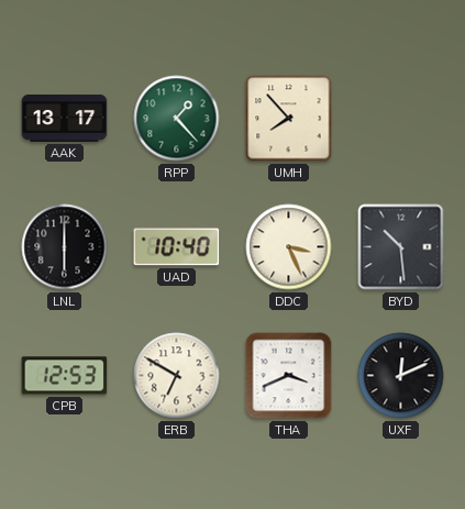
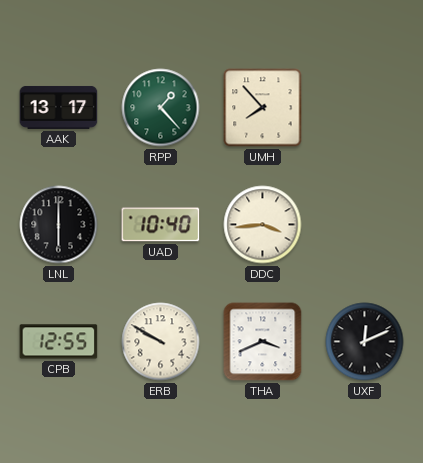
DDC: 3:26 -> 3:44
BYD: 10:29 -> none
CPB: 12:53 -> 12:55
ERB: 6:50 -> 9:50
